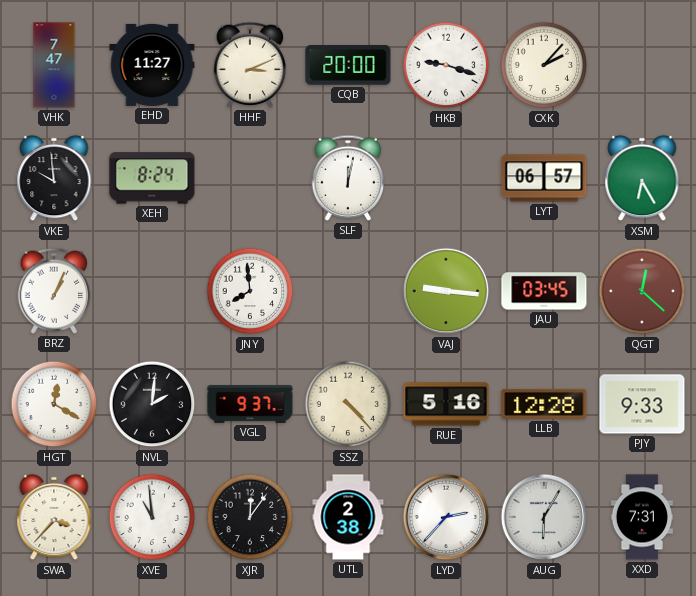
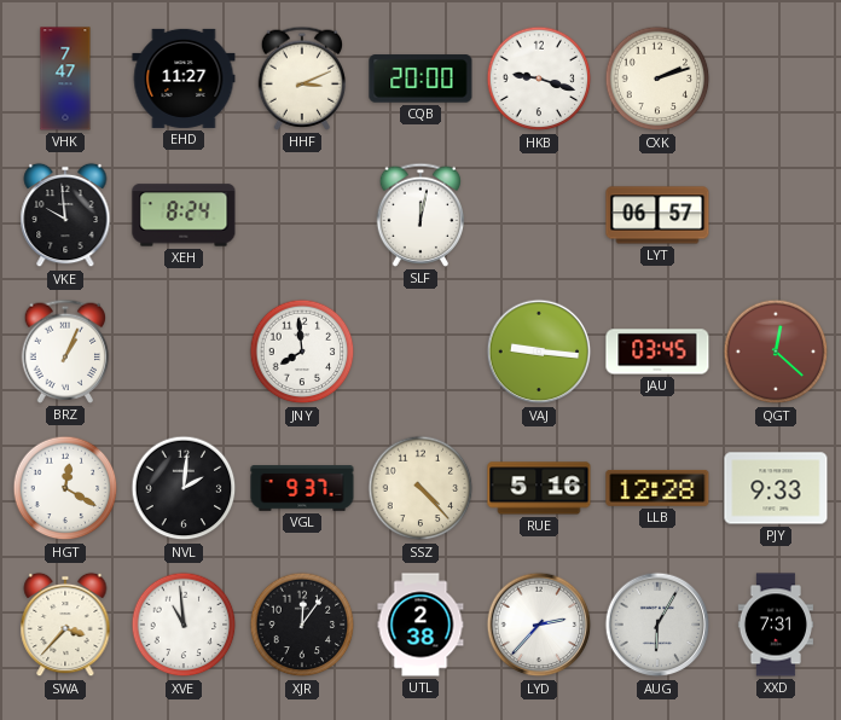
CXK: 2:07 -> 2:12
XSM: 6:25 -> none
